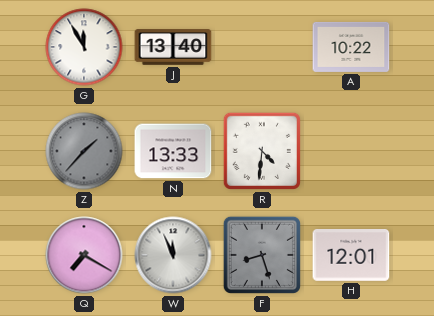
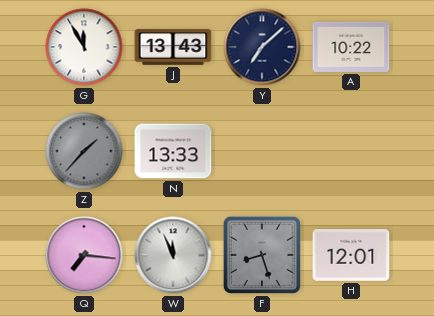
J: 13:40 -> 13:43
Y: none -> 7:08
R: 4:31 -> none
Q: 7:20 -> 7:16
